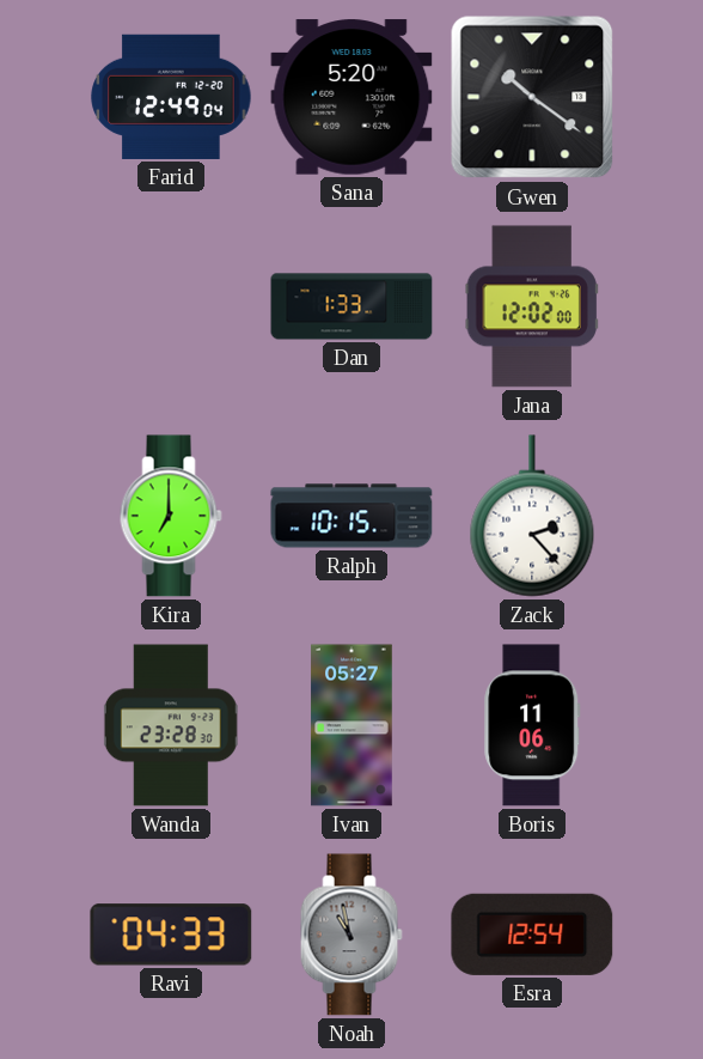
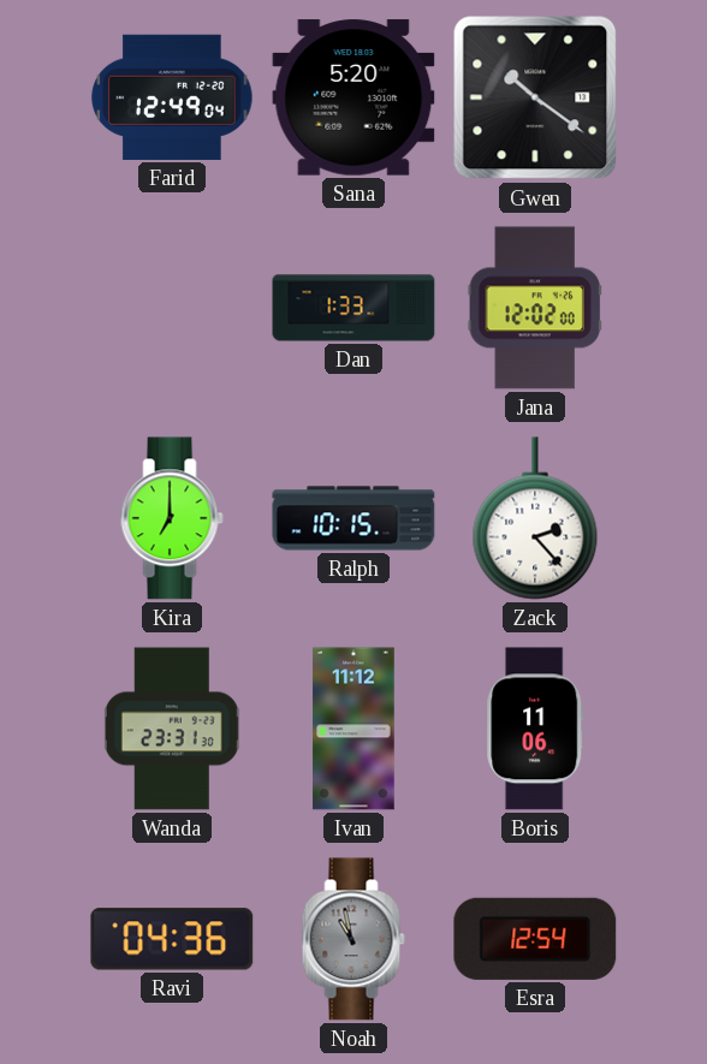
Wanda: 23:28 -> 23:31
Ivan: 05:27 -> 11:12
Ravi: 04:33 -> 04:36
